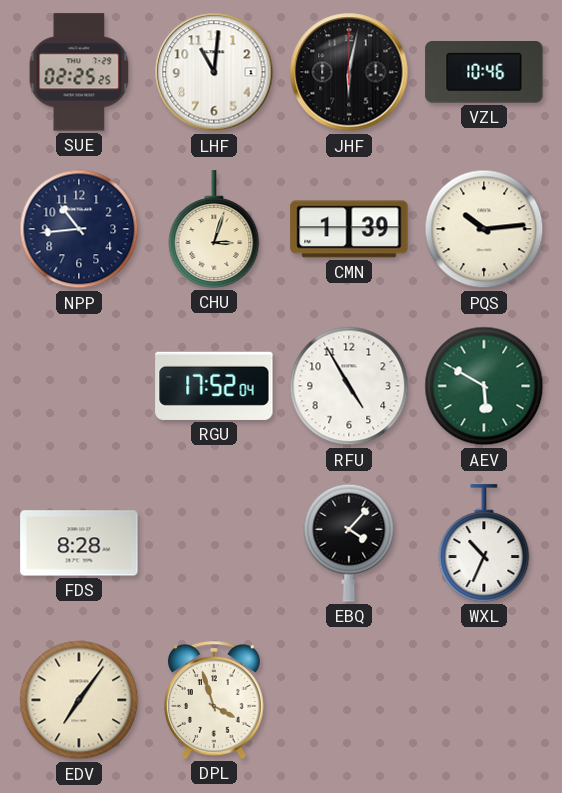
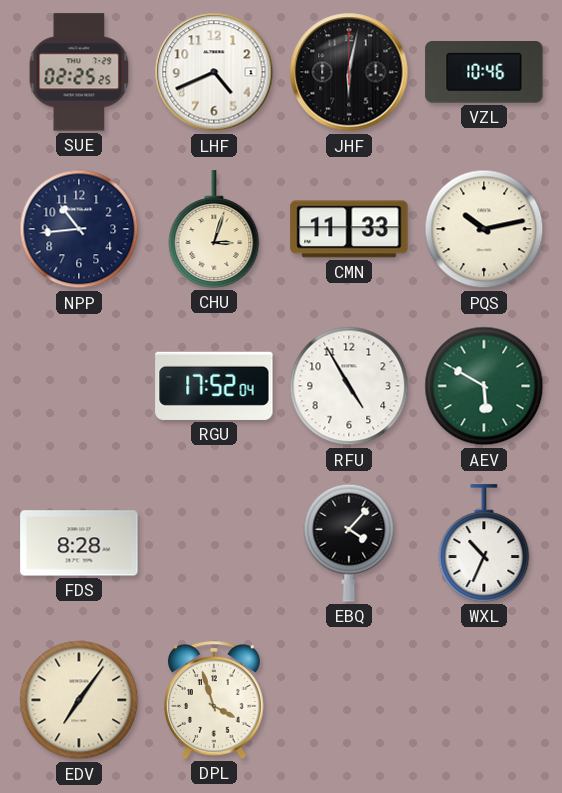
LHF: 11:01 -> 4:41
CMN: 1:39 -> 11:33
PQS: 10:14 -> 10:13
